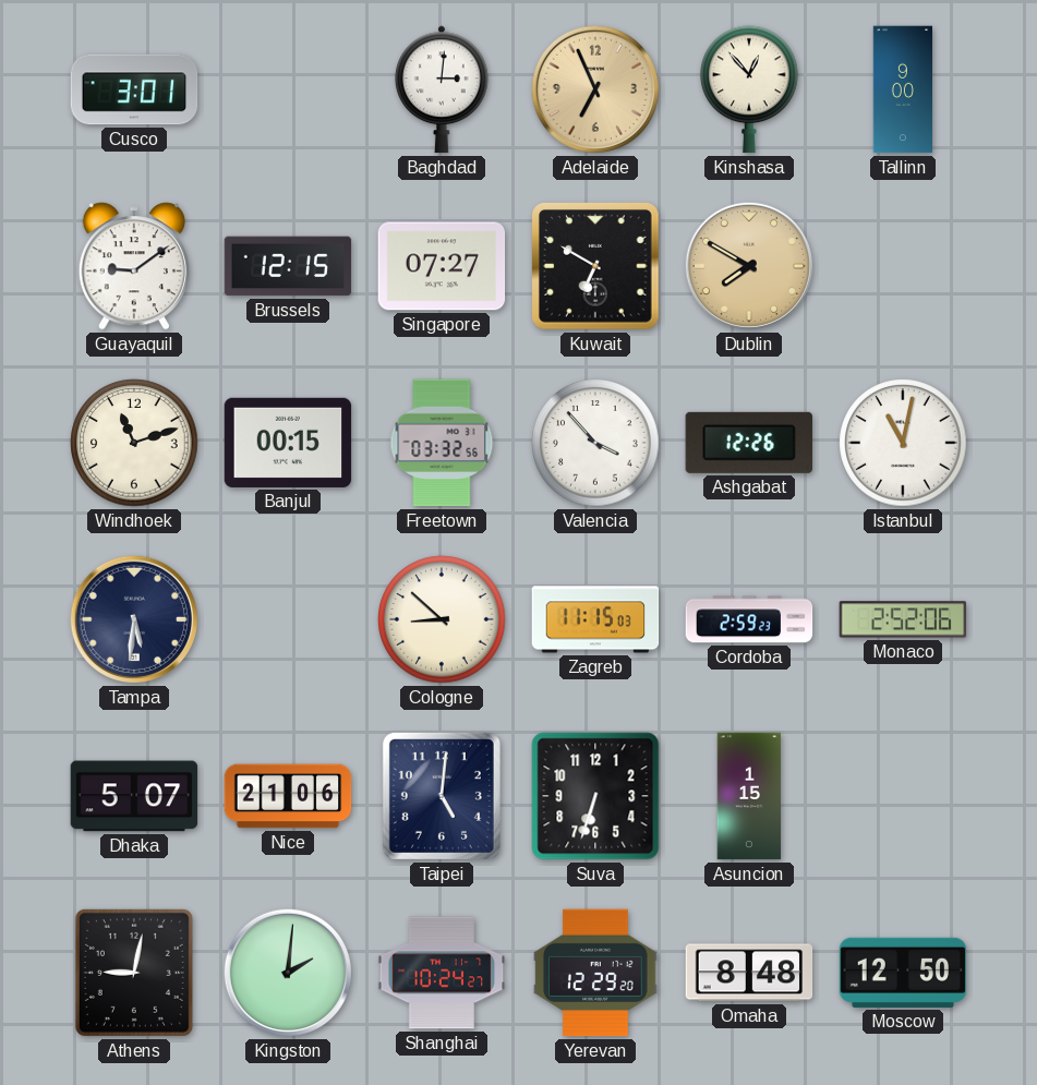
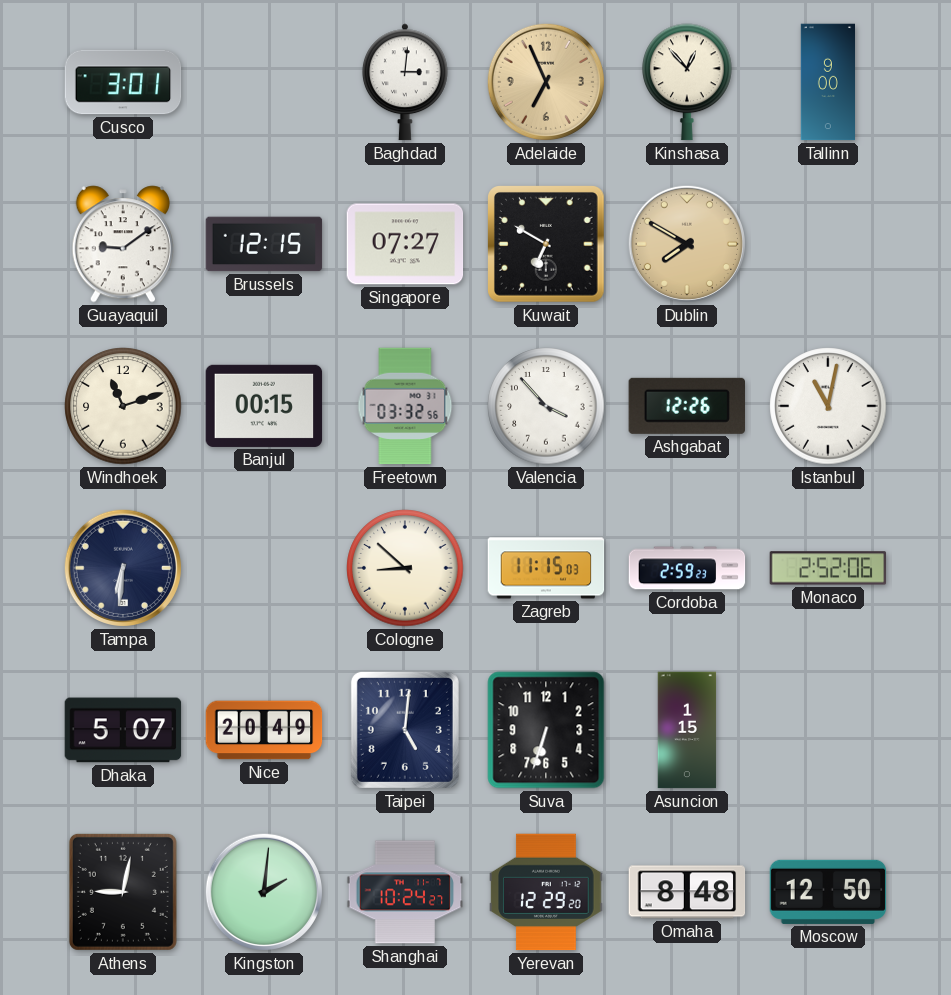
Tampa: 5:31 -> 6:31
Nice: 21:06 -> 20:49
